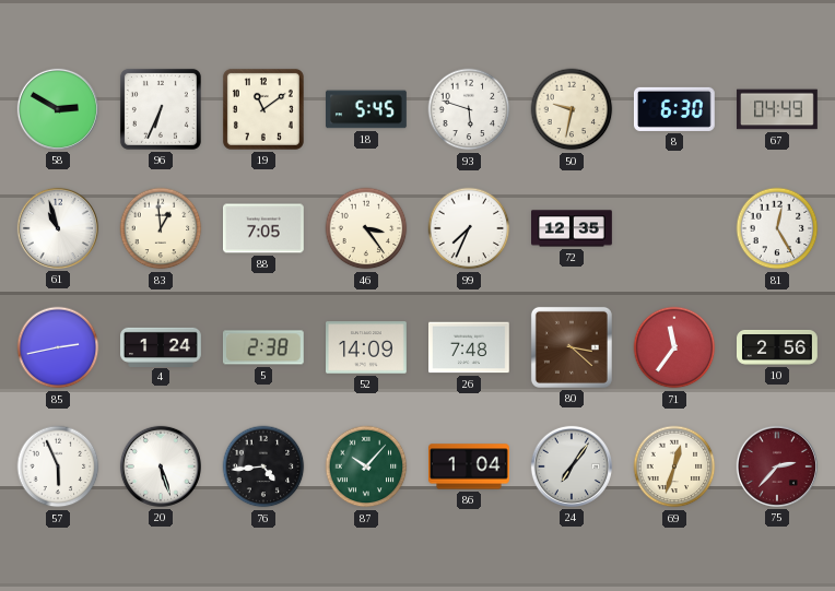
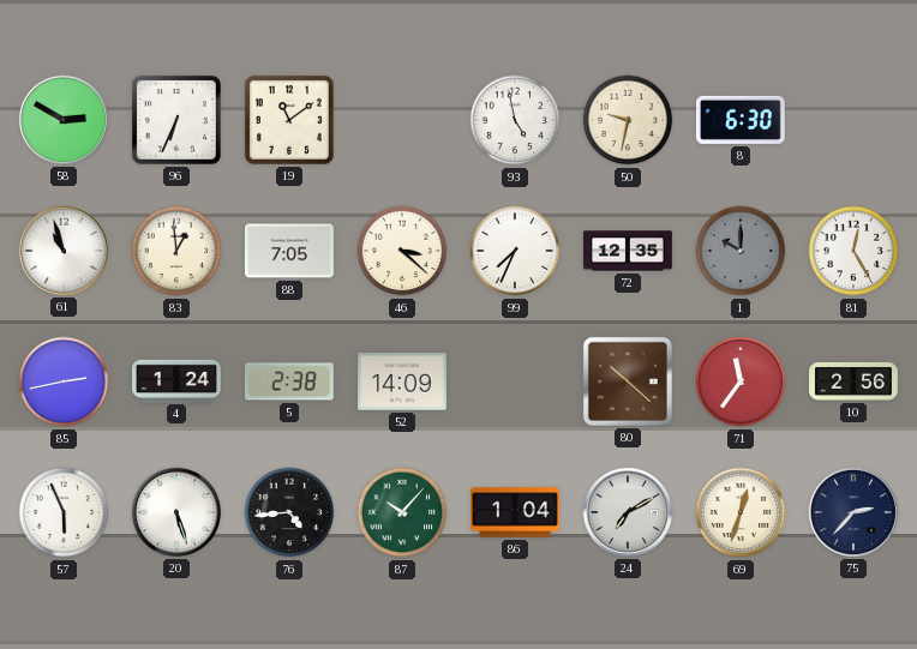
18: 5:45 -> none
93: 5:48 -> 4:58
67: 04:49 -> none
46: 3:24 -> 3:22
1: none -> 10:00
26: 7:48 -> none
80: 3:22 -> 10:22
24: 7:06 -> 7:10
75 dial: burgundy -> navy
